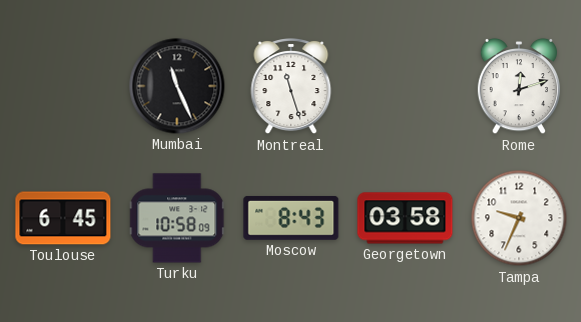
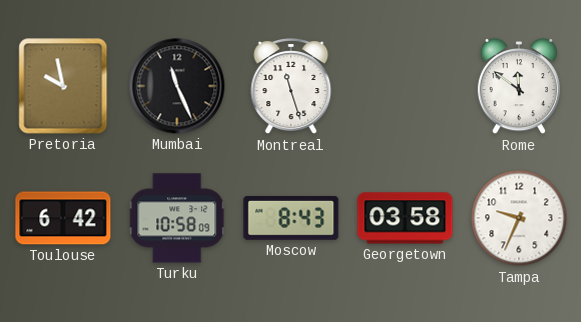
Pretoria: none -> 9:58
Rome: 12:12 -> 11:51
Toulouse: 6:45 -> 6:42
